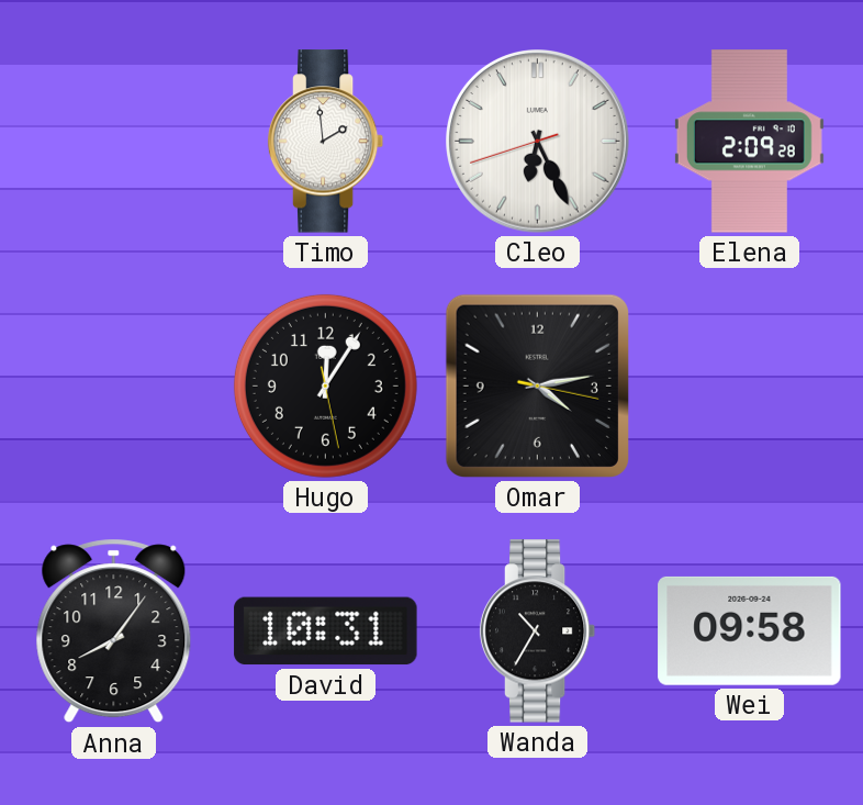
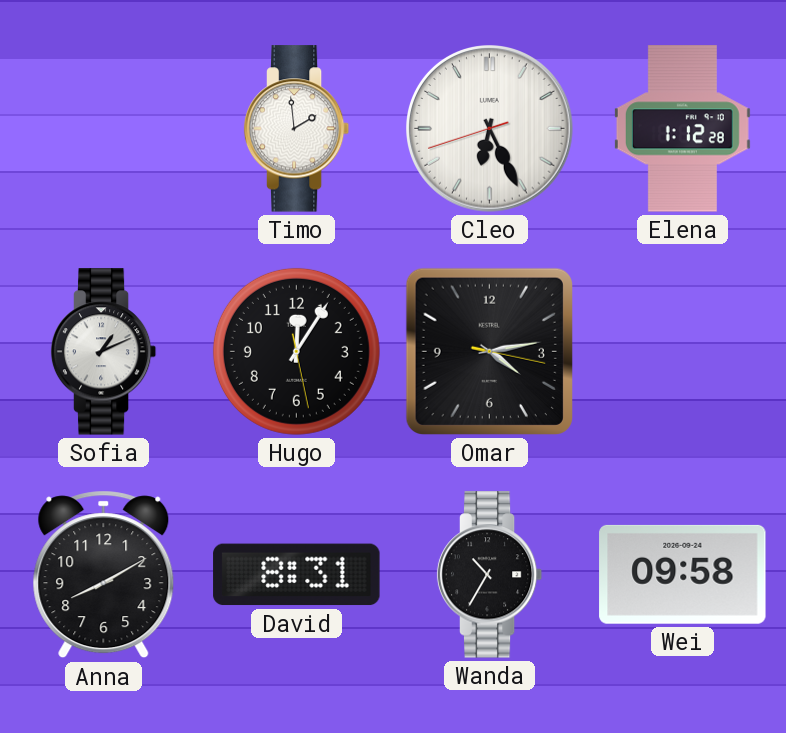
Elena: 2:09 -> 1:12
Sofia: none -> 1:11
Anna: 8:06 -> 8:10
David: 10:31 -> 8:31
